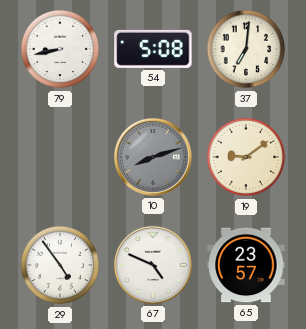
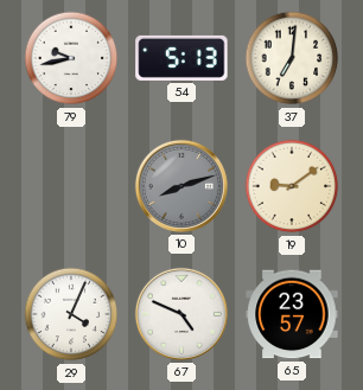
79: 8:43 -> 9:43
54: 5:08 -> 5:13
29: 4:54 -> 4:04
